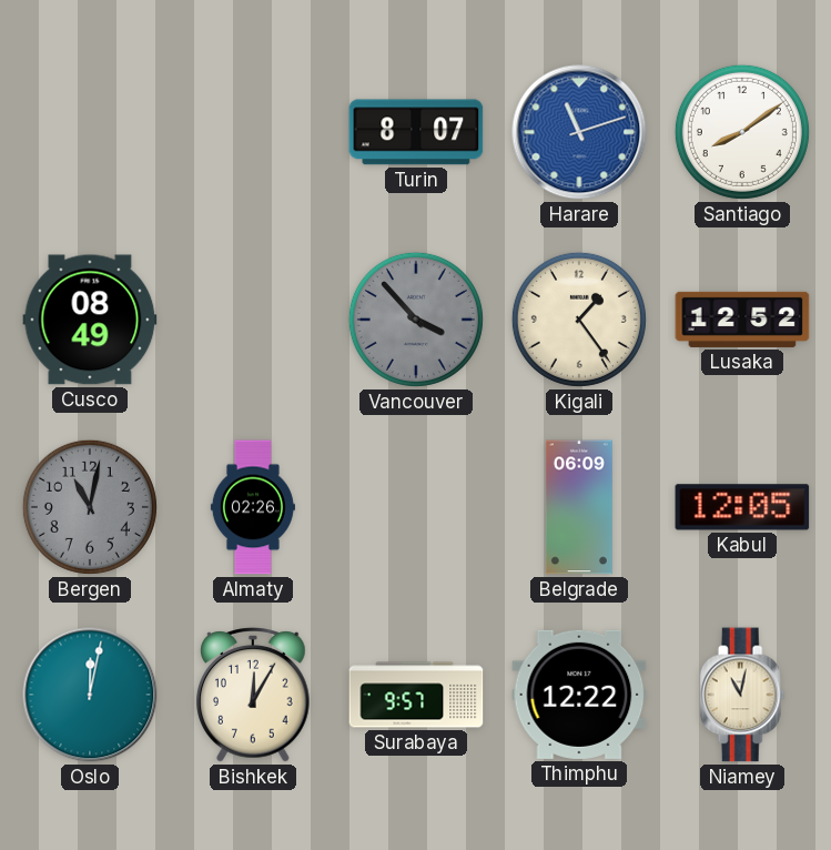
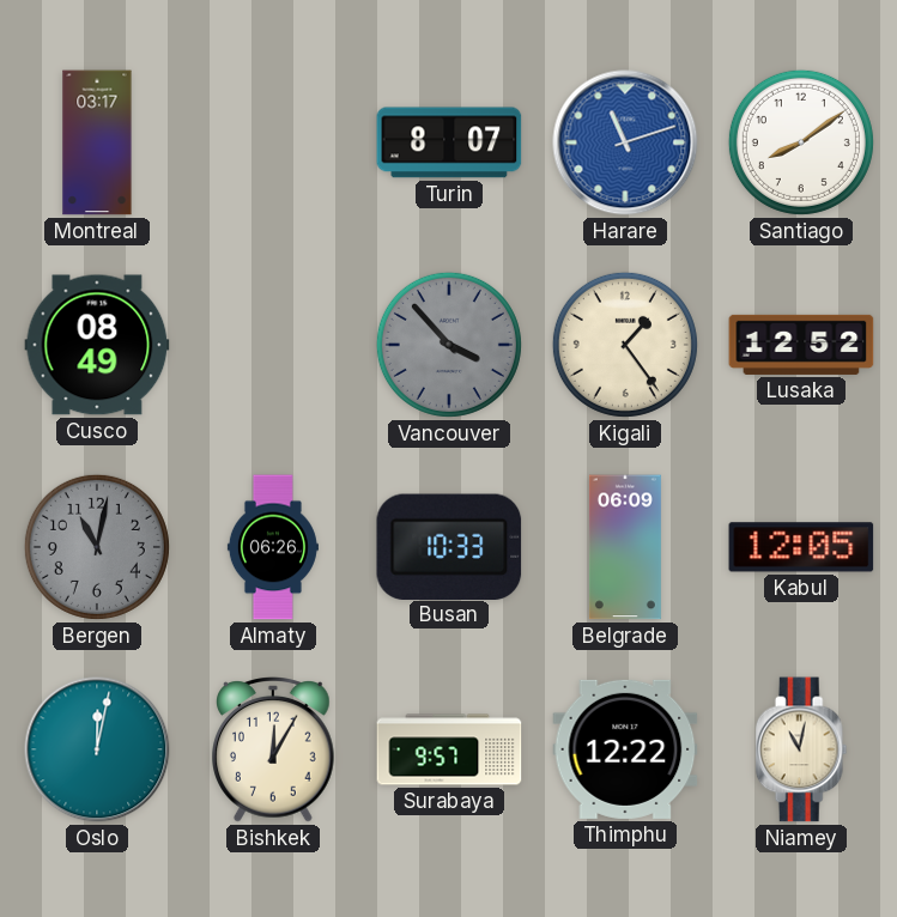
Montreal: none -> 03:17
Almaty: 02:26 -> 06:26
Busan: none -> 10:33
